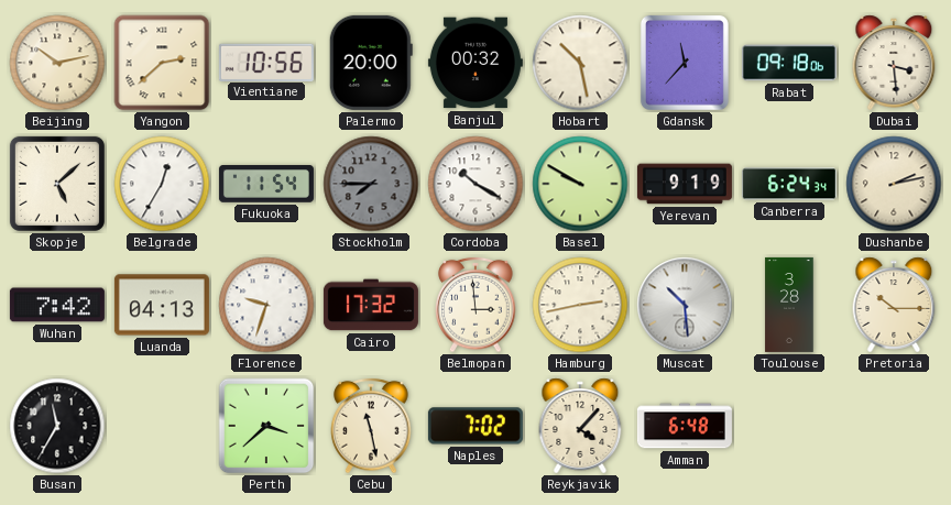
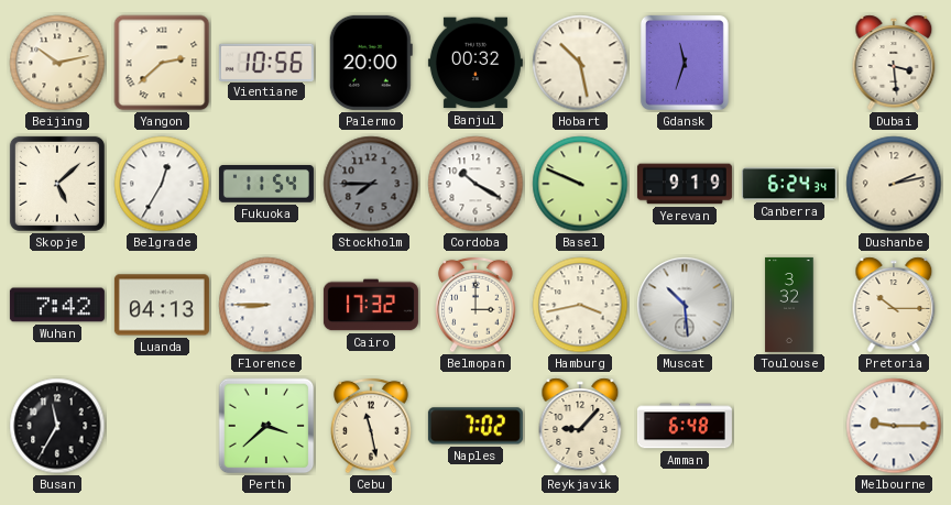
Gdansk: 11:37 -> 11:33
Rabat: 09:18 -> none
Basel: 9:50 -> 9:49
Florence: 9:33 -> 8:45
Belmopan: 2:59 -> 3:00
Hamburg: 2:43 -> 3:43
Toulouse: 3:28 -> 3:32
Reykjavik: 4:07 -> 9:07
Melbourne: none -> 9:15
